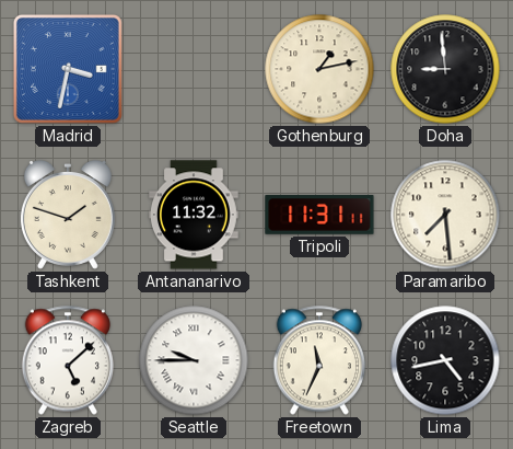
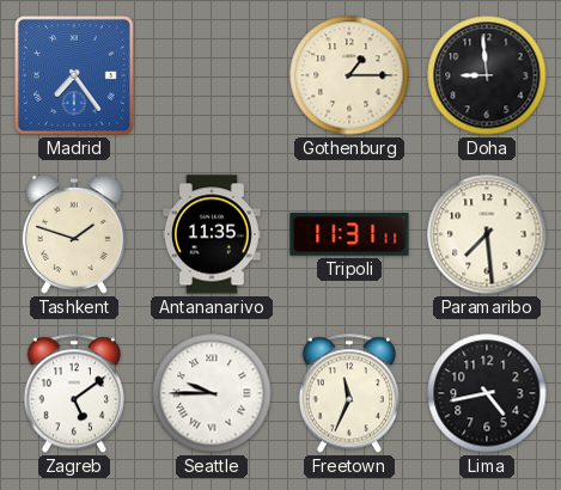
Madrid: 3:32 -> 7:24
Gothenburg: 1:13 -> 1:15
Antananarivo: 11:32 -> 11:35
Zagreb: 5:08 -> 5:09
